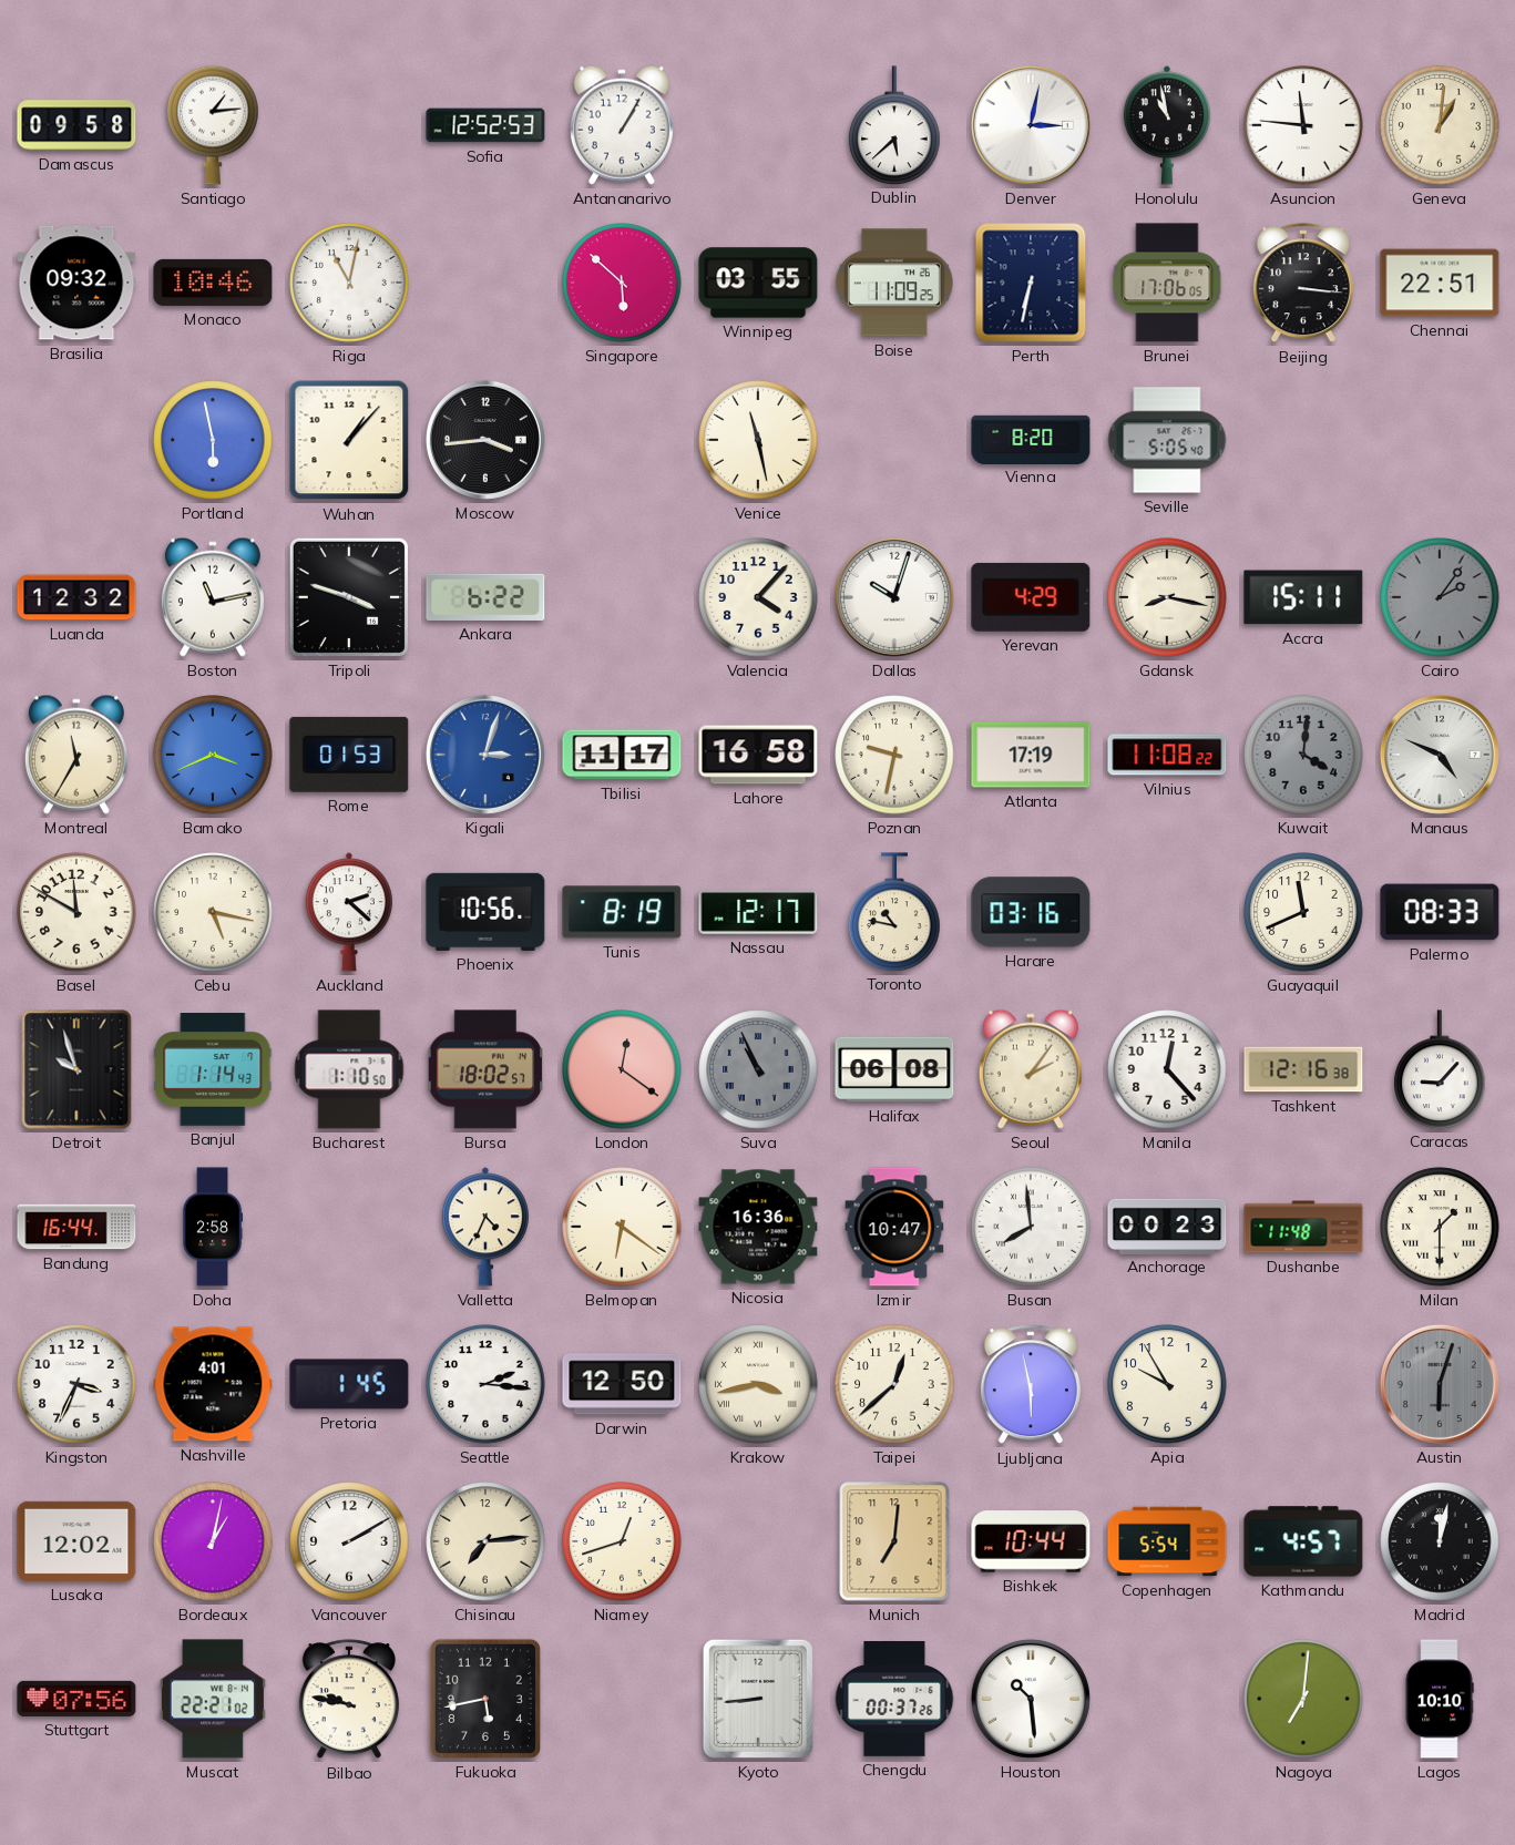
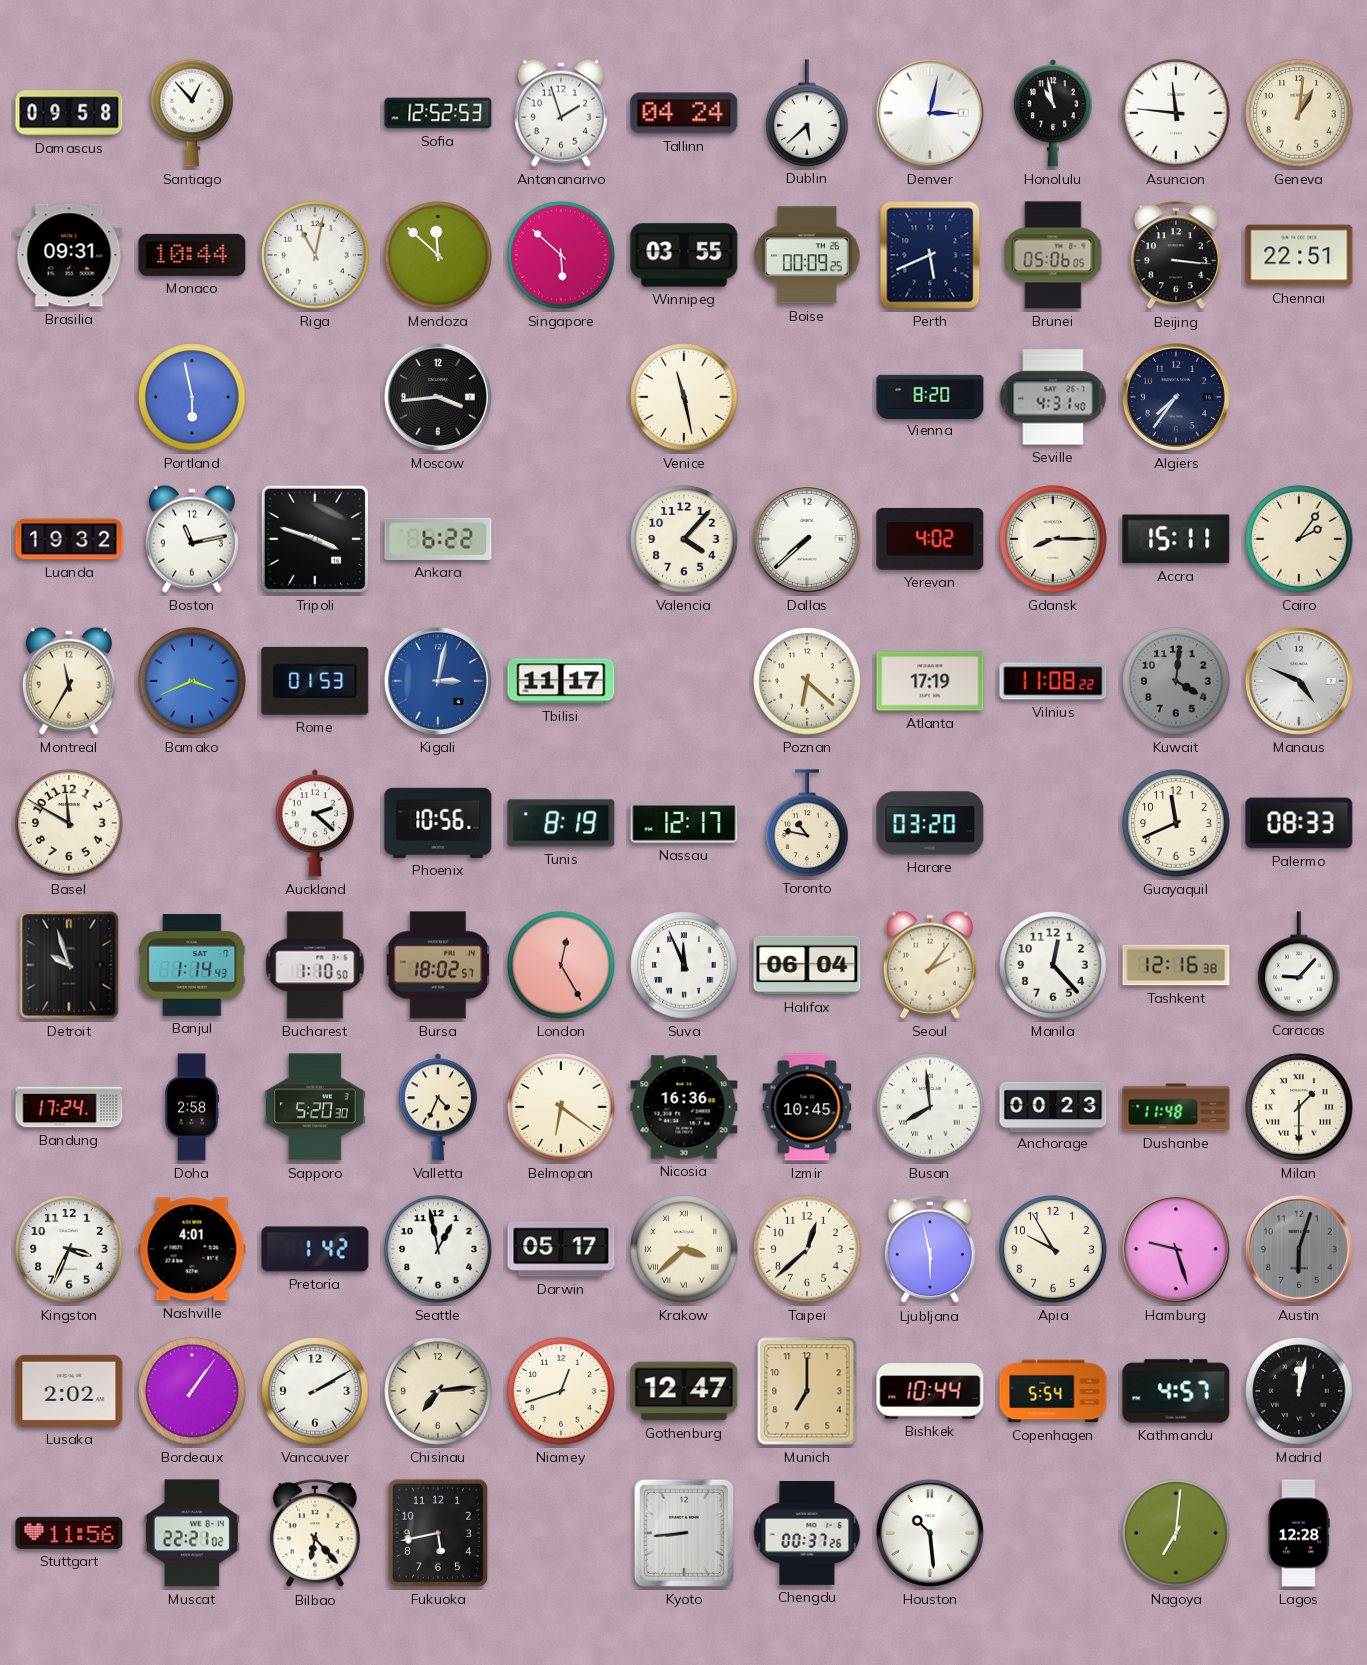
Santiago: 1:14 -> 12:53
Antananarivo: 1:05 -> 1:57
Tallinn: none -> 04:24
Brasilia: 09:32 -> 09:31
Monaco: 10:46 -> 10:44
Mendoza: none -> 11:52
Boise: 11:09 -> 00:09
Perth: 6:32 -> 5:41
Brunei: 17:06 -> 05:06
Wuhan: 1:07 -> none
Seville: 5:05 -> 4:31
Algiers: none -> 7:36
Luanda: 12:32 -> 19:32
Dallas: 10:03 -> 7:38
Yerevan: 4:29 -> 4:02
Gdansk: 8:17 -> 8:15
Cairo dial: grey -> cream
Kigali: 3:03 -> 3:02
Lahore: 16:58 -> none
Poznan: 9:32 -> 6:22
Cebu: 5:17 -> none
Harare: 03:16 -> 03:20
London: 12:21 -> 12:25
Suva: 10:56 -> 11:56
Suva dial: grey -> white
Halifax: 06:08 -> 06:04
Bandung: 16:44 -> 17:24
Sapporo: none -> 5:20
Izmir: 10:47 -> 10:45
Pretoria: 1:45 -> 1:42
Seattle: 2:16 -> 12:58
Darwin: 12:50 -> 05:17
Krakow: 3:43 -> 3:38
Hamburg: none -> 9:27
Lusaka: 12:02 -> 2:02
Bordeaux: 1:02 -> 1:06
Gothenburg: none -> 12:47
Munich: 7:01 -> 7:00
Stuttgart: 07:56 -> 11:56
Bilbao: 9:47 -> 6:23
Lagos: 10:10 -> 12:28
